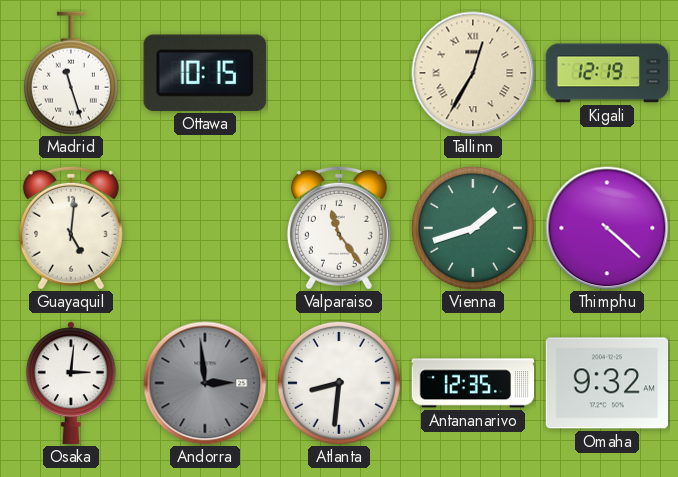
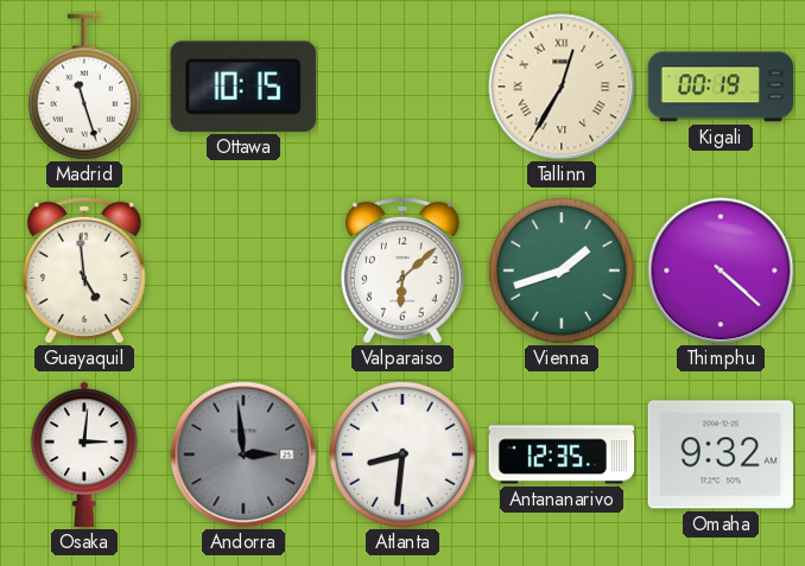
Kigali: 12:19 -> 00:19
Guayaquil: 5:01 -> 4:59
Valparaiso: 11:24 -> 6:08
